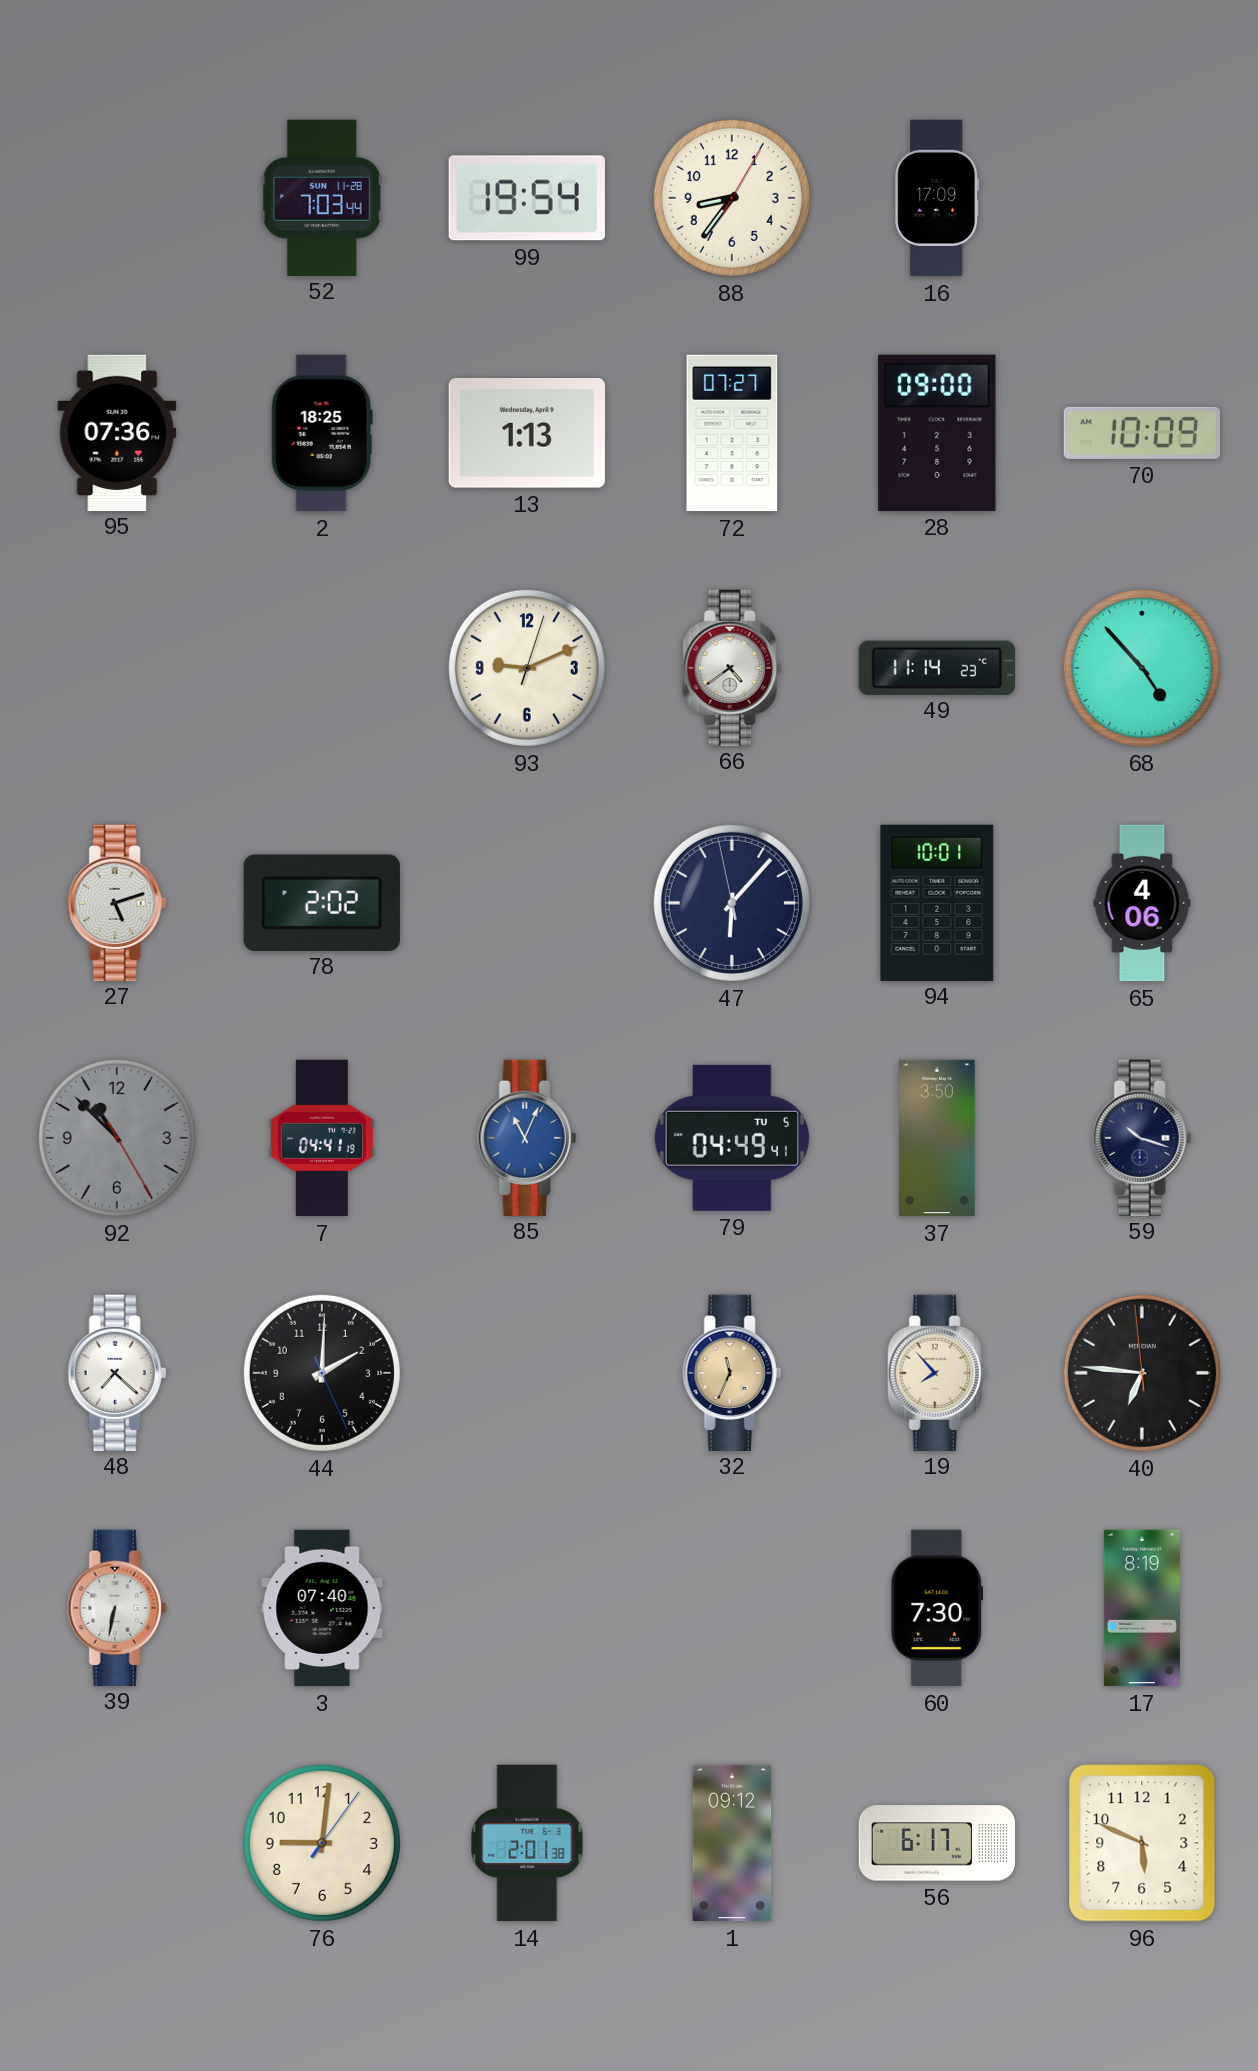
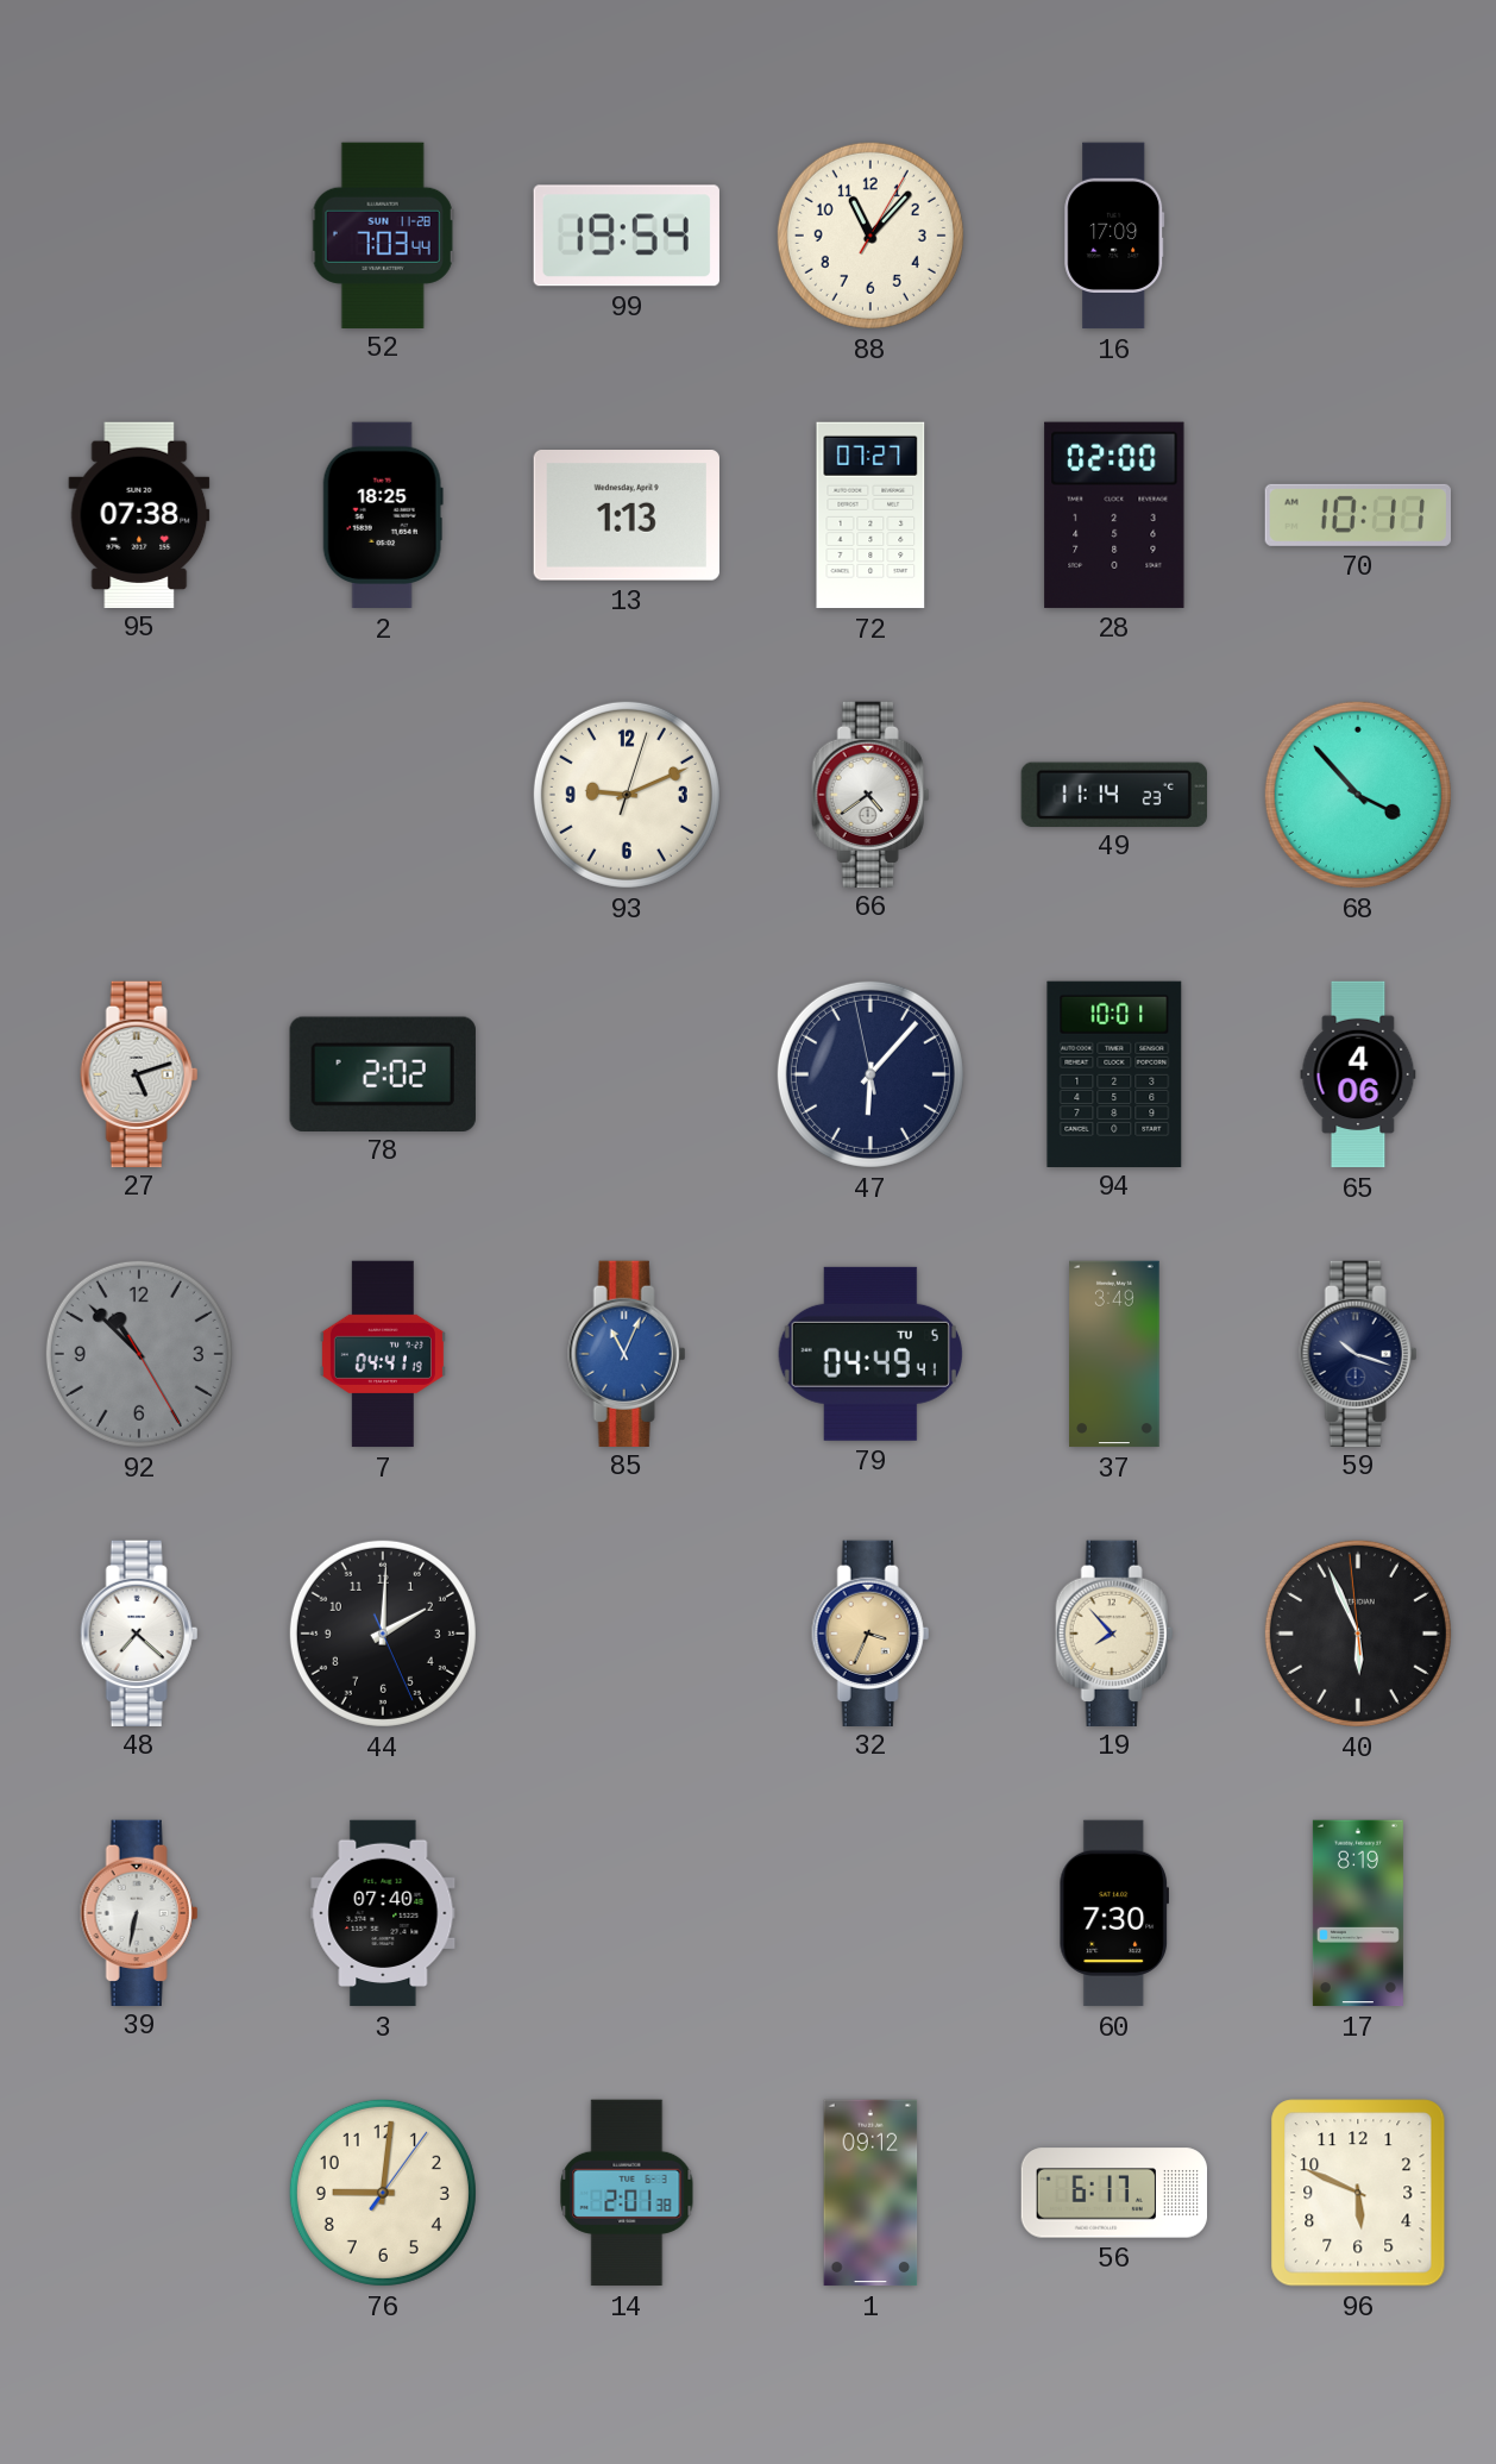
88: 8:36 -> 11:07
95: 07:36 -> 07:38
28: 09:00 -> 02:00
70: 10:09 -> 10:11
68: 4:53 -> 3:53
37: 3:50 -> 3:49
32: 11:34 -> 3:34
40: 6:45 -> 5:55
